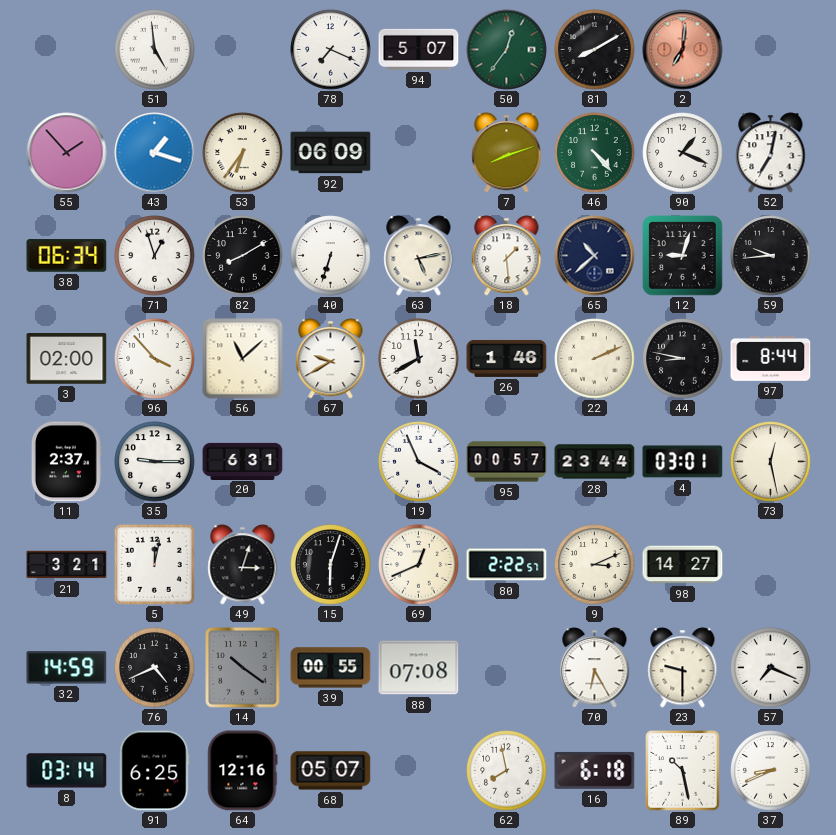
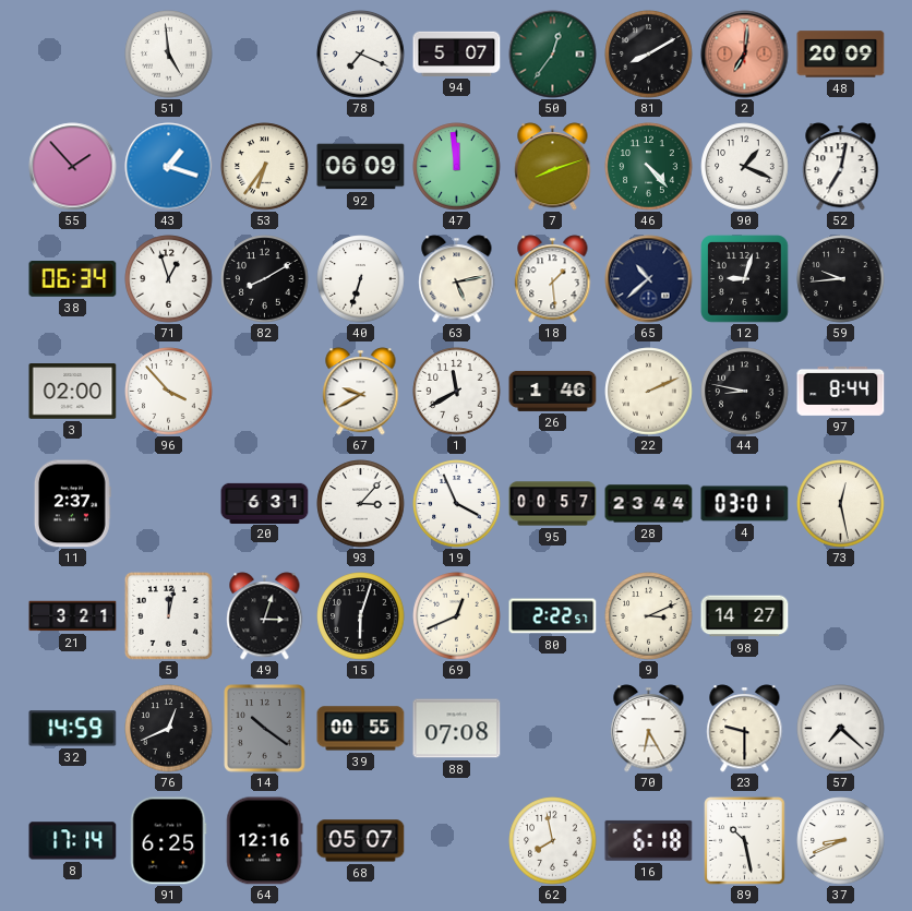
48: none -> 20:09
47: none -> 11:59
56: 11:08 -> none
35: 9:15 -> none
93: none -> 3:07
76: 4:41 -> 12:41
57: 7:19 -> 7:22
8: 03:14 -> 17:14
